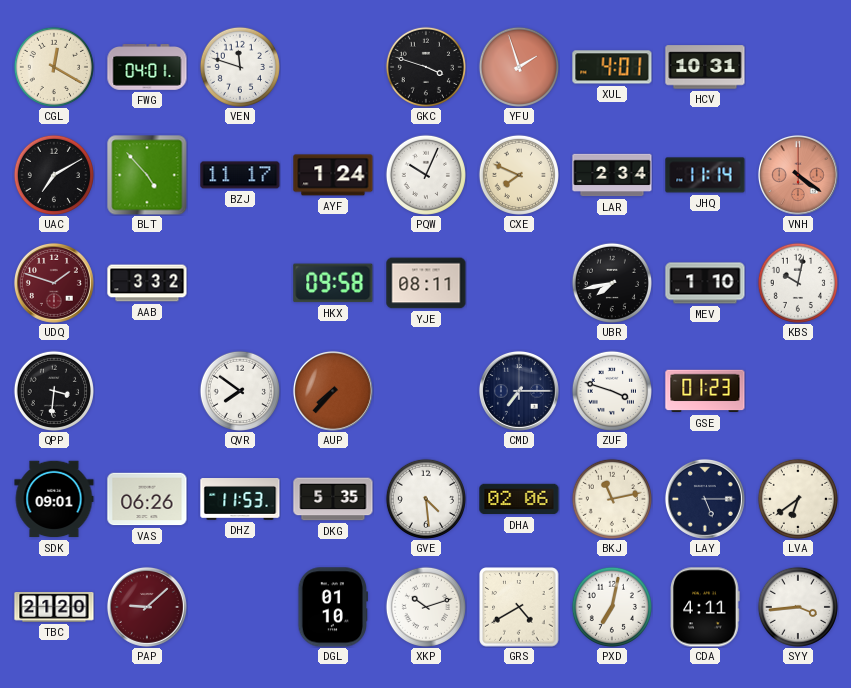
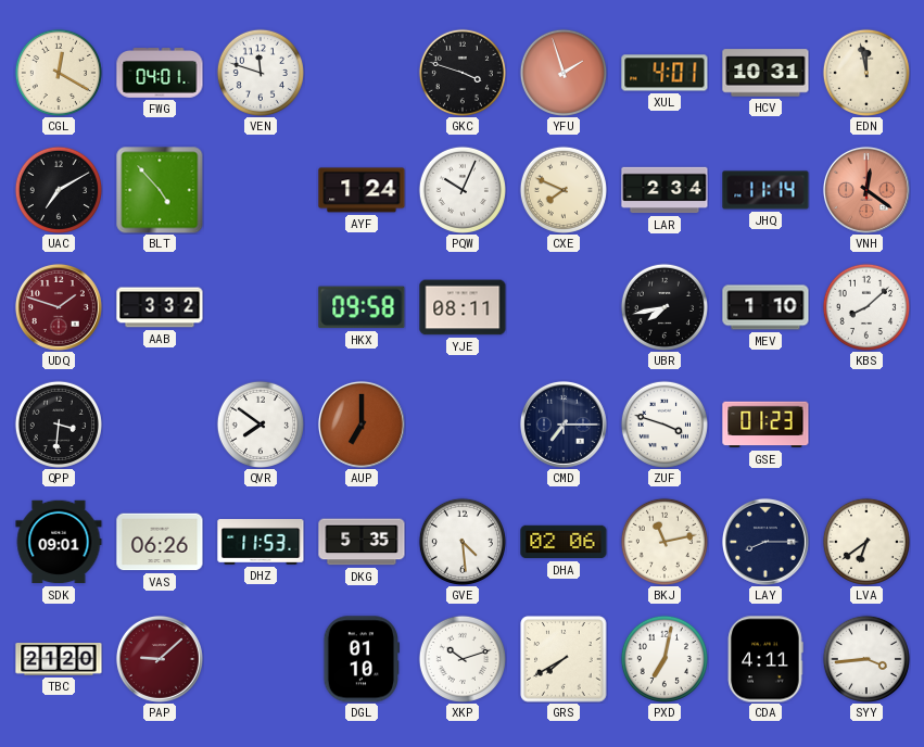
EDN: none -> 11:58
BZJ: 11:17 -> none
VNH: 4:21 -> 12:21
KBS: 10:02 -> 8:08
AUP: 7:37 -> 7:00
LAY: 5:15 -> 8:15
GRS: 4:40 -> 7:40
